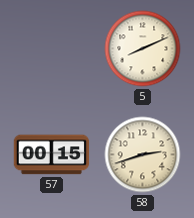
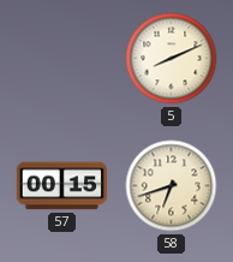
58: 2:42 -> 6:42
